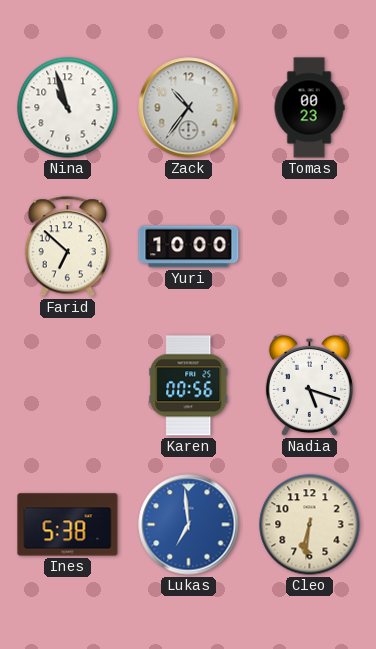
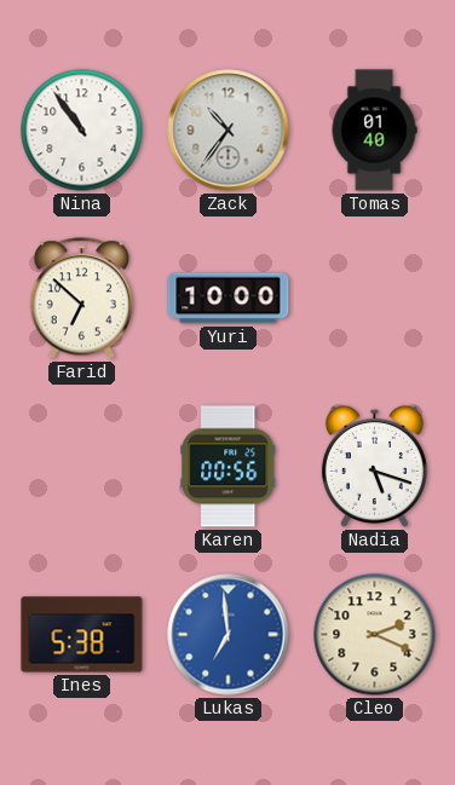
Nina: 10:57 -> 10:54
Tomas: 00:23 -> 01:40
Cleo: 6:31 -> 2:19
